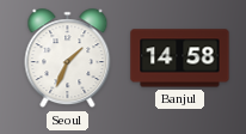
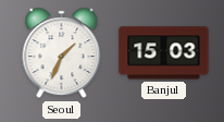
Banjul: 14:58 -> 15:03
